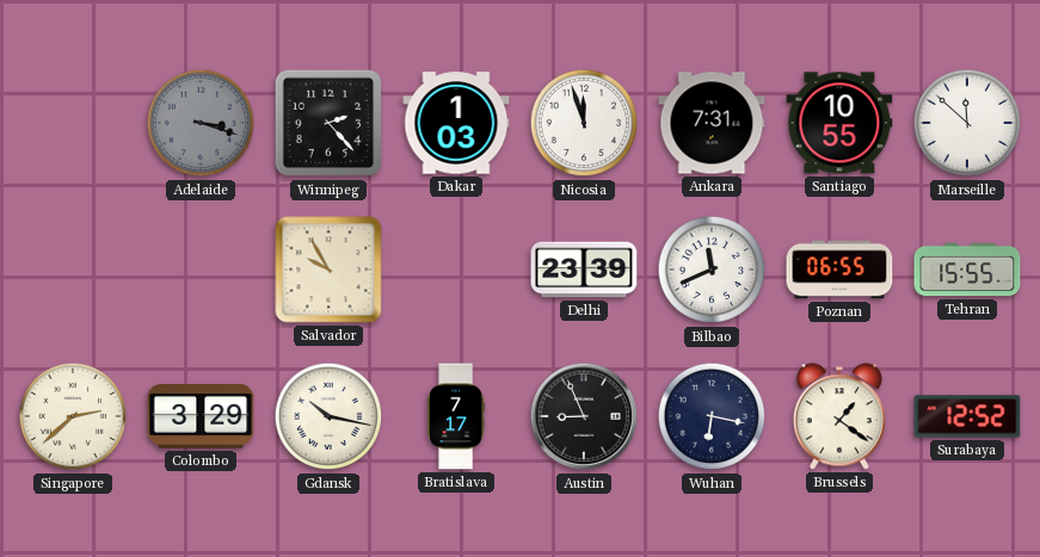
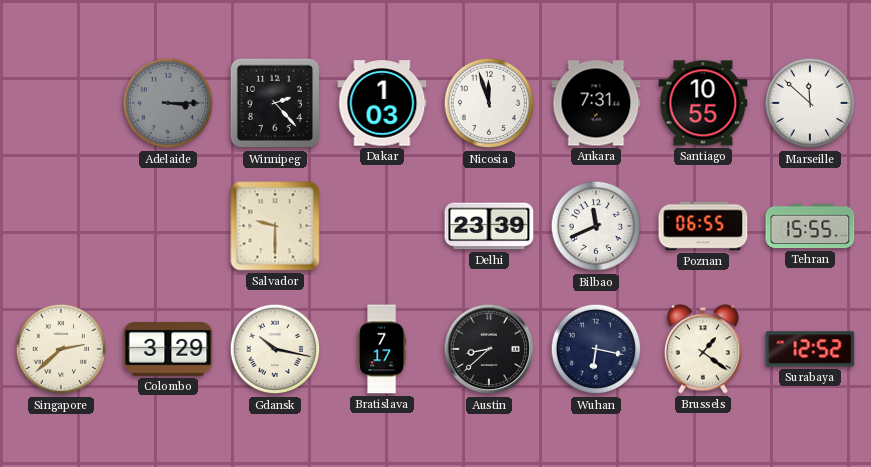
Adelaide: 3:18 -> 3:15
Salvador: 9:55 -> 9:30
Austin: 8:56 -> 8:38
